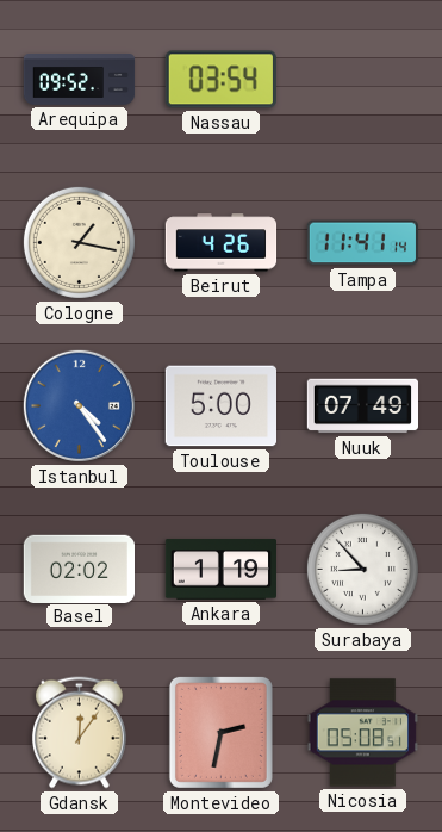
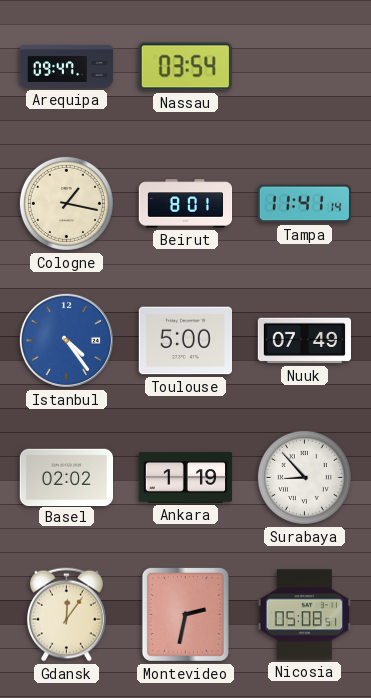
Arequipa: 09:52 -> 09:47
Beirut: 4:26 -> 8:01
